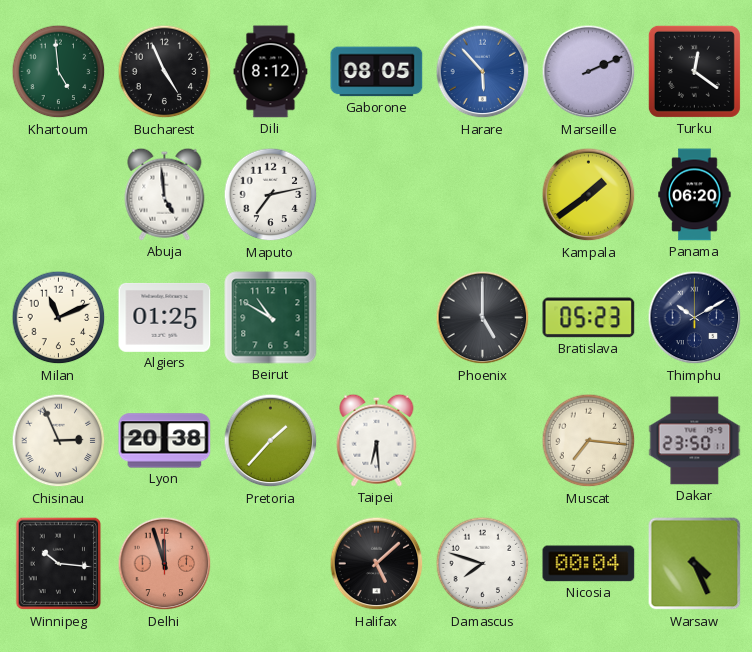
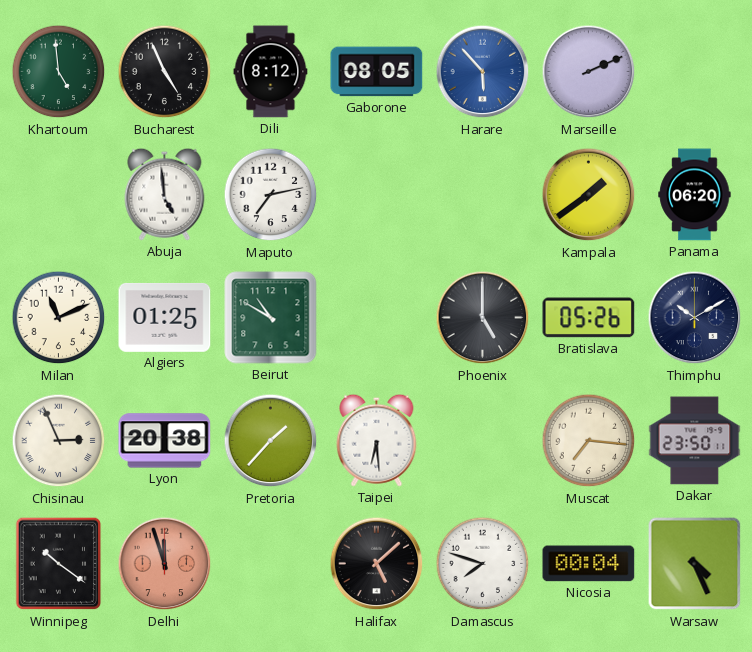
Turku: 12:21 -> none
Bratislava: 05:23 -> 05:26
Winnipeg: 10:16 -> 10:21
